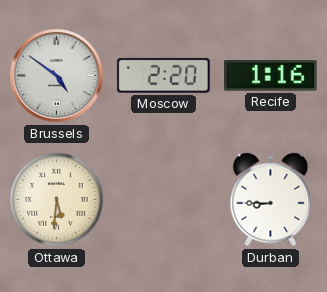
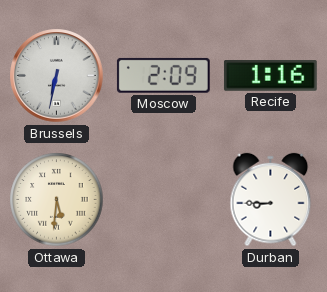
Brussels: 4:51 -> 6:32
Moscow: 2:20 -> 2:09
